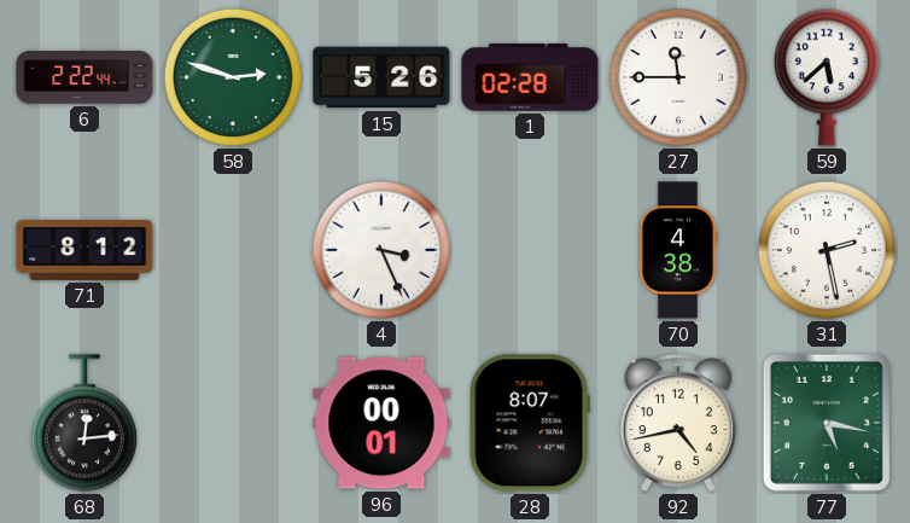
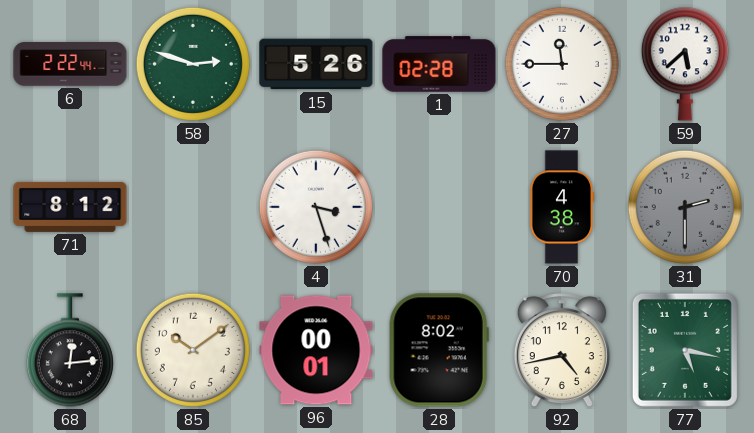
4: 3:26 -> 3:27
31: 2:28 -> 2:30
31 dial: white -> grey
85: none -> 10:09
28: 8:07 -> 8:02
